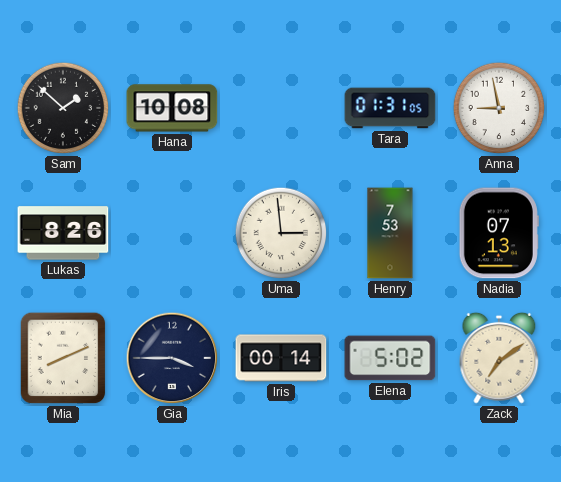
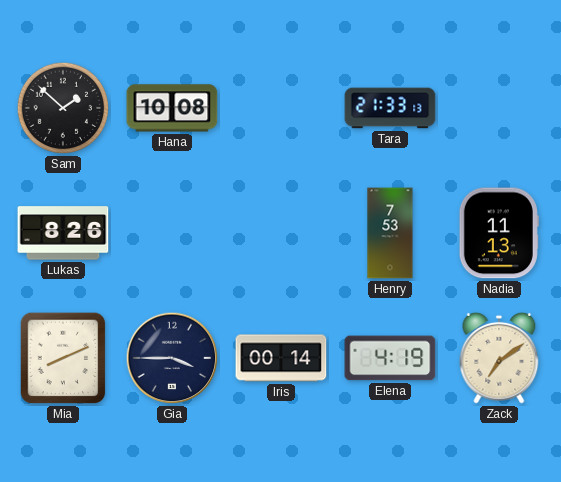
Tara: 01:31 -> 21:33
Anna: 8:58 -> none
Uma: 2:59 -> none
Nadia: 07:13 -> 11:13
Elena: 5:02 -> 4:19
